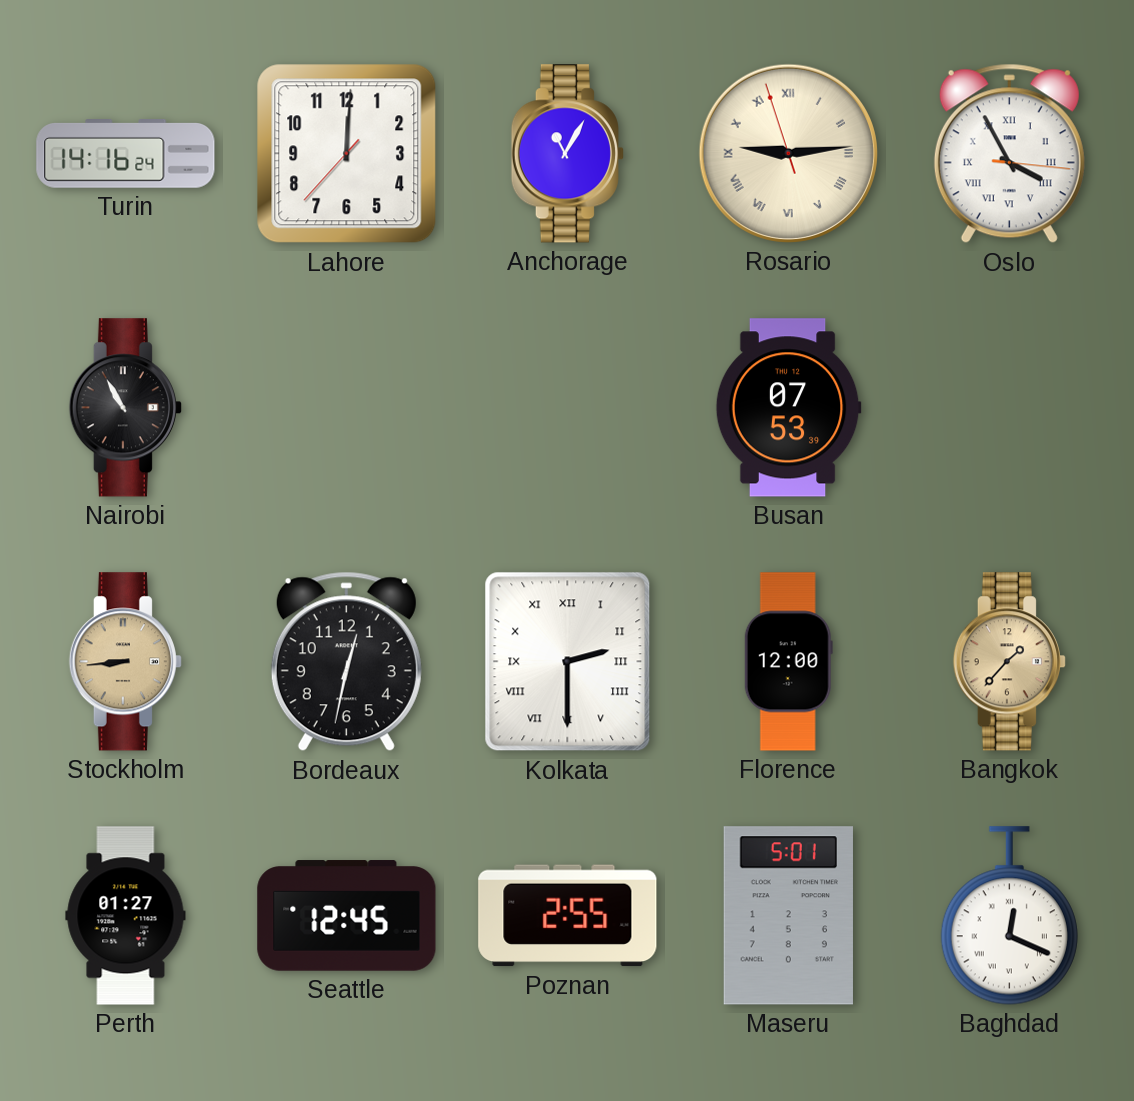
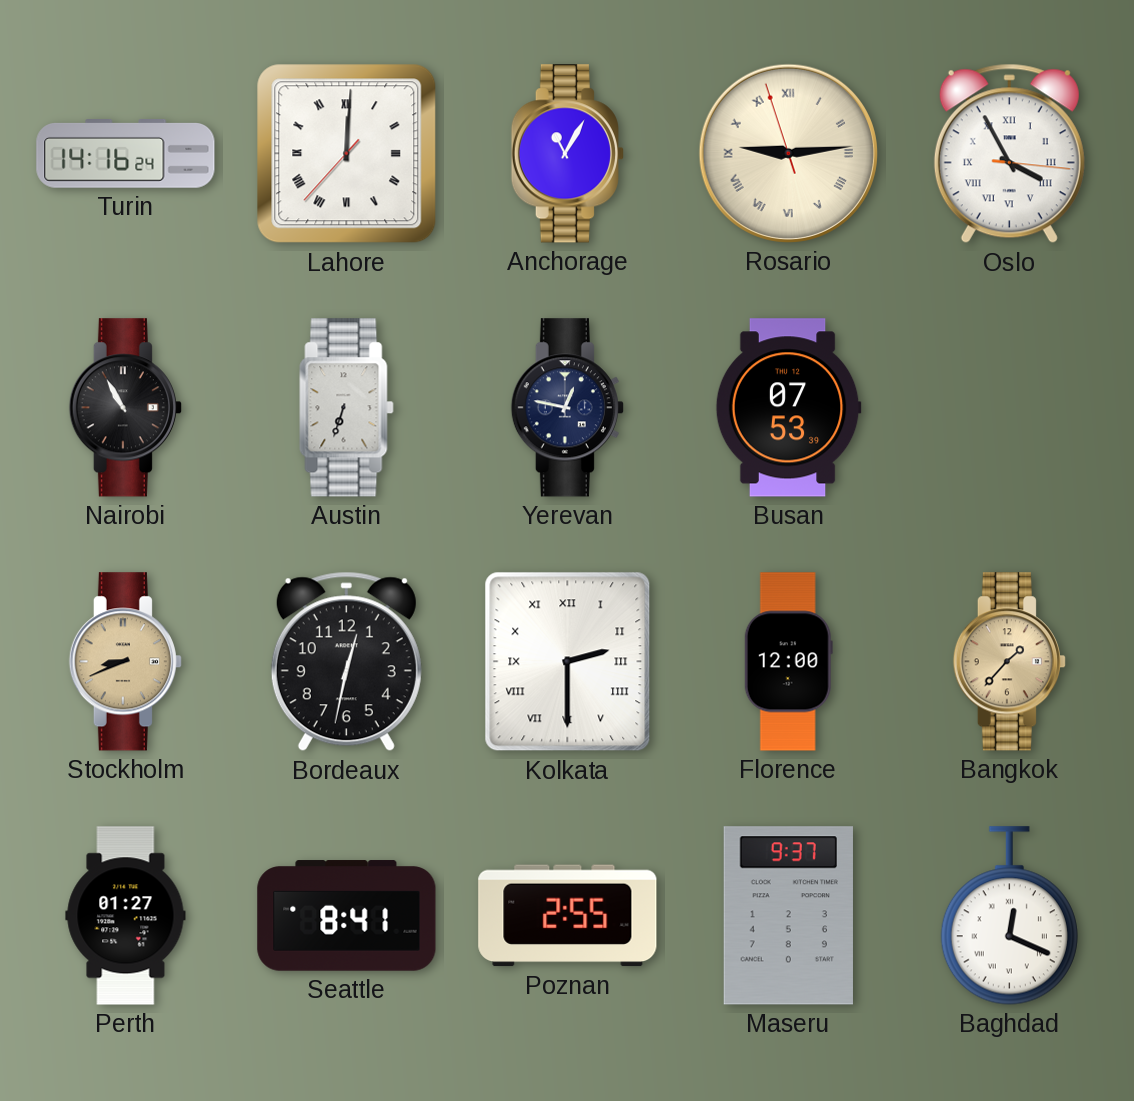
Lahore numerals: Arabic -> Roman
Austin: none -> 6:33
Yerevan: none -> 12:47
Stockholm: 8:44 -> 8:41
Seattle: 12:45 -> 8:41
Maseru: 5:01 -> 9:37
